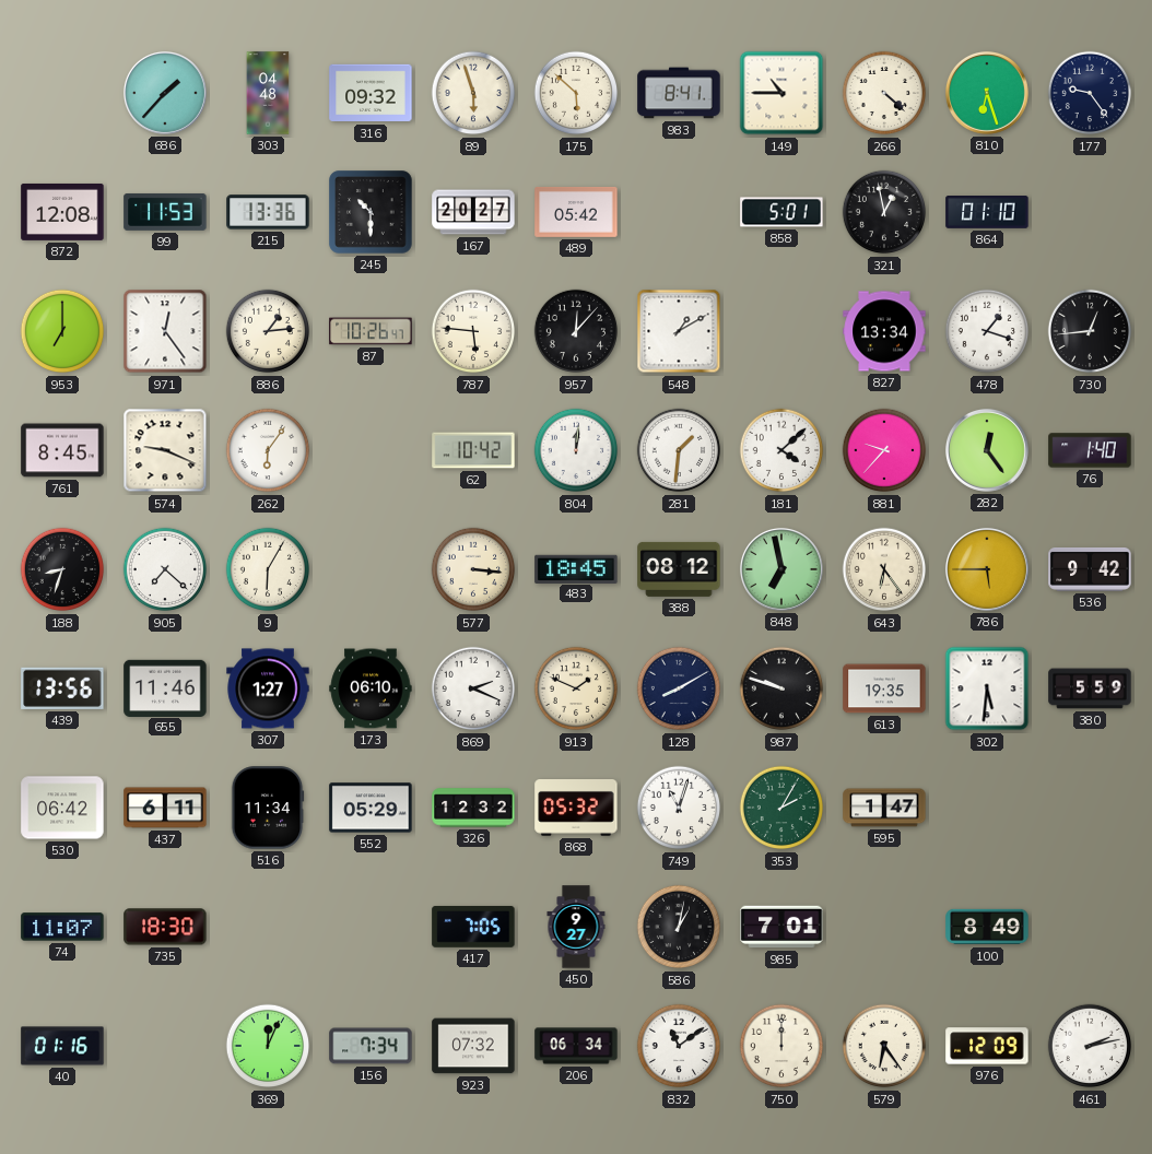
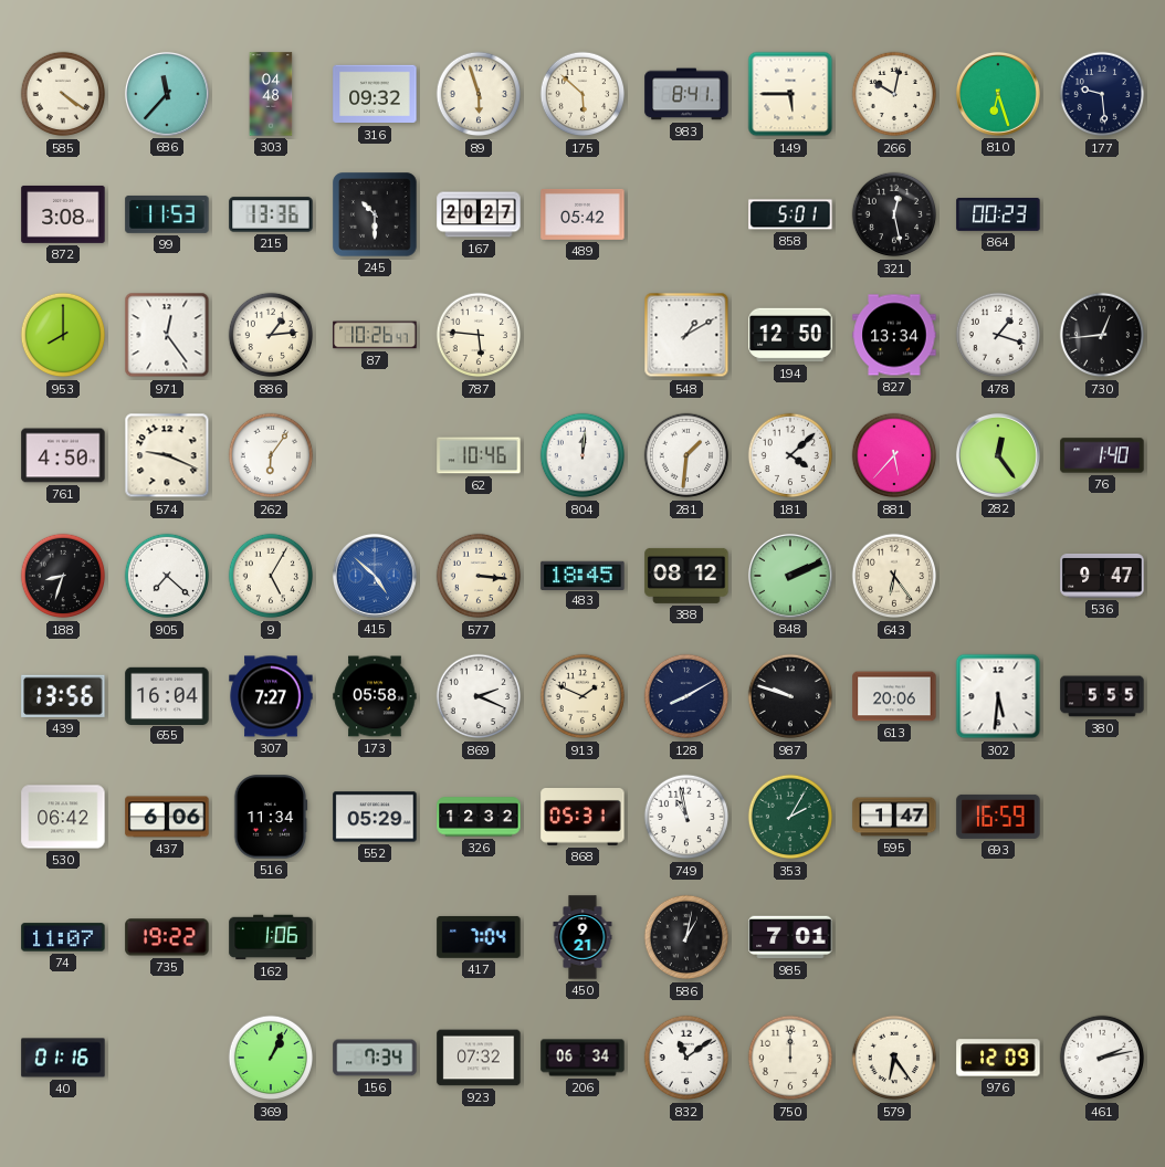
585: none -> 4:21
686: 1:37 -> 11:37
149: 10:45 -> 5:45
266: 4:22 -> 10:02
177: 9:24 -> 9:29
872: 12:08 -> 3:08
321: 12:58 -> 12:28
864: 01:10 -> 00:23
953: 7:00 -> 8:00
957: 12:07 -> none
194: none -> 12:50
761: 8:45 -> 4:50
62: 10:42 -> 10:46
881: 9:37 -> 5:37
9: 6:05 -> 5:05
415: none -> 4:52
848: 6:58 -> 2:11
786: 5:45 -> none
536: 9:42 -> 9:47
655: 11:46 -> 16:04
307: 1:27 -> 7:27
173: 06:10 -> 05:58
613: 19:35 -> 20:06
380: 5:59 -> 5:55
437: 6:11 -> 6:06
868: 05:32 -> 05:31
749: 11:03 -> 10:58
693: none -> 16:59
735: 18:30 -> 19:22
162: none -> 1:06
417: 7:05 -> 7:04
450: 9:27 -> 9:21
100: 8:49 -> none
369: 12:04 -> 1:04
